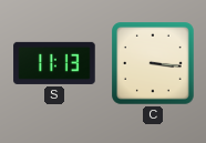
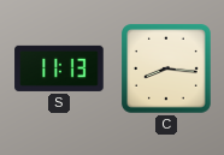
C: 3:16 -> 8:16
